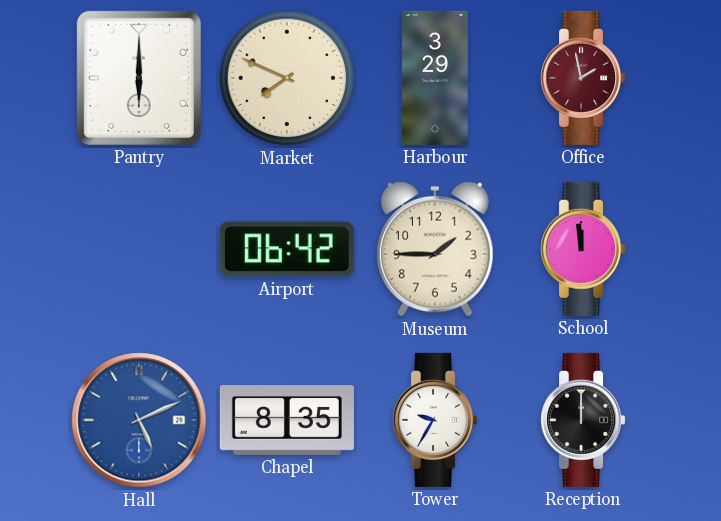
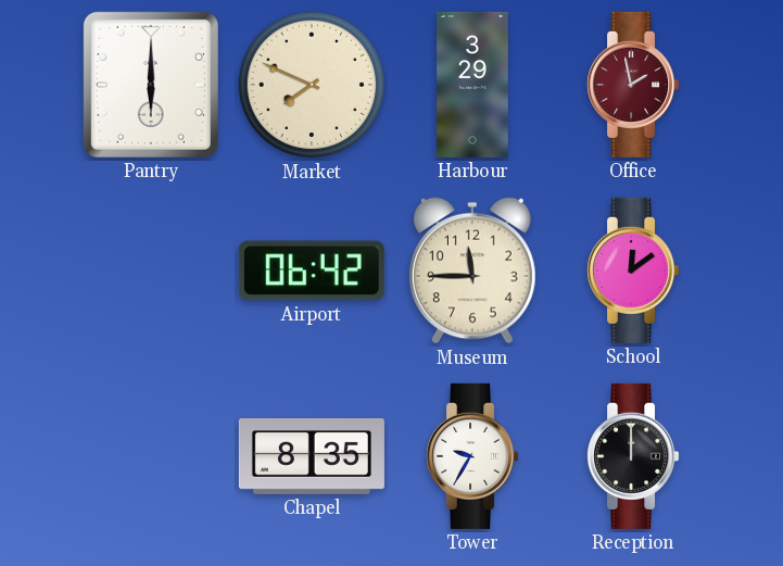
Museum: 1:45 -> 11:45
School: 11:59 -> 12:09
Hall: 5:11 -> none
